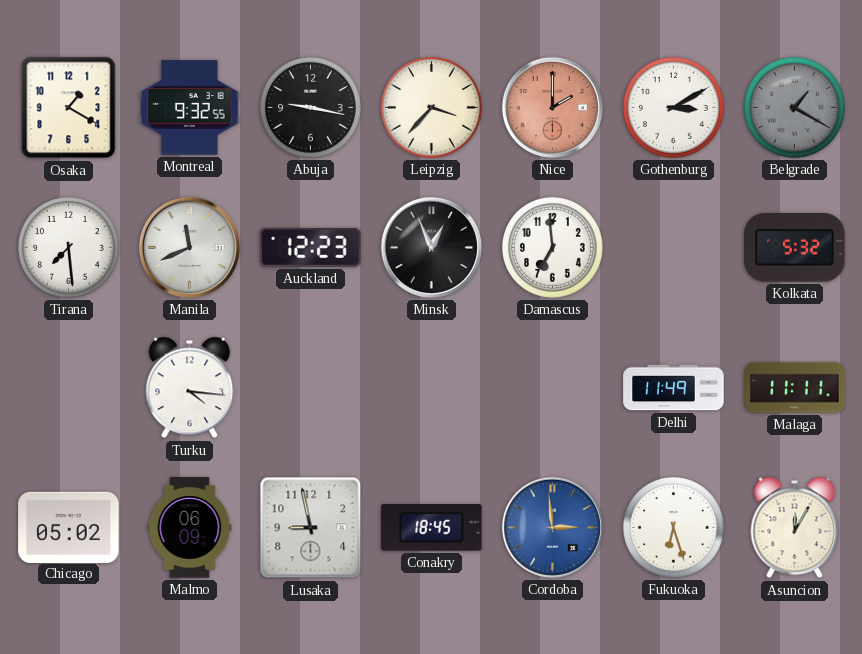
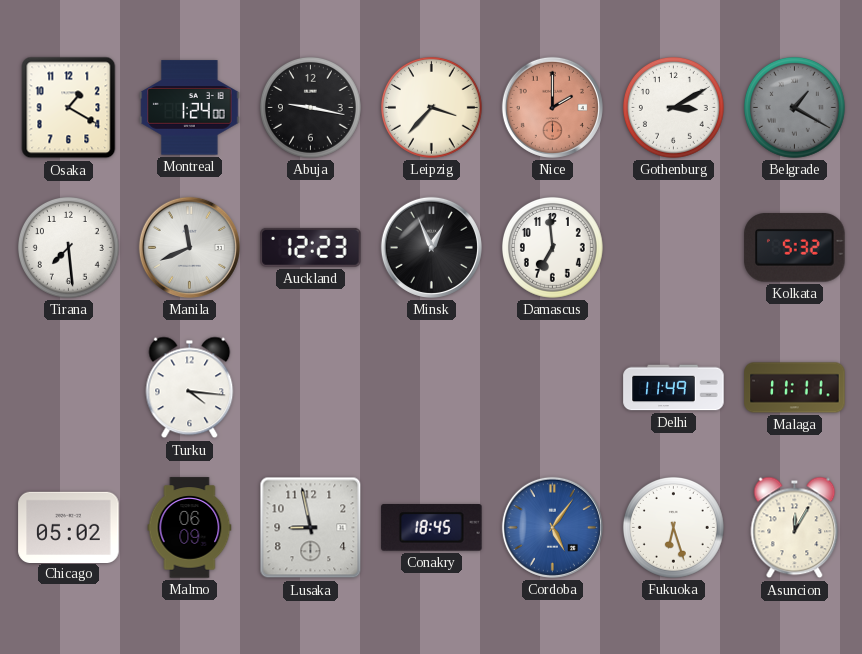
Montreal: 9:32 -> 1:24
Cordoba: 2:59 -> 5:06
